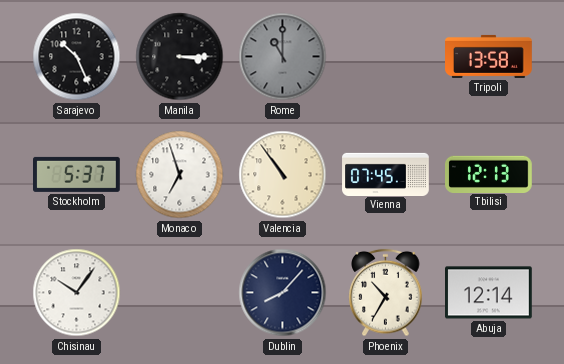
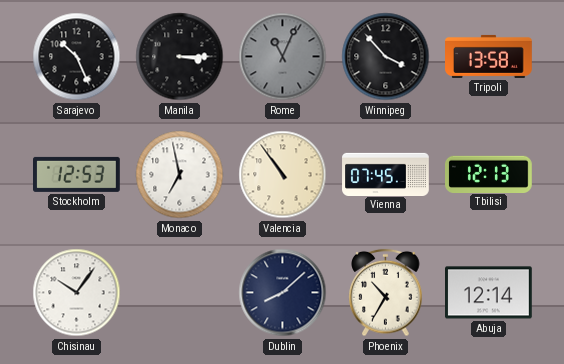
Rome: 11:00 -> 11:04
Winnipeg: none -> 3:53
Stockholm: 5:37 -> 12:53
Monaco: 6:57 -> 6:58
Dublin: 8:07 -> 8:08
